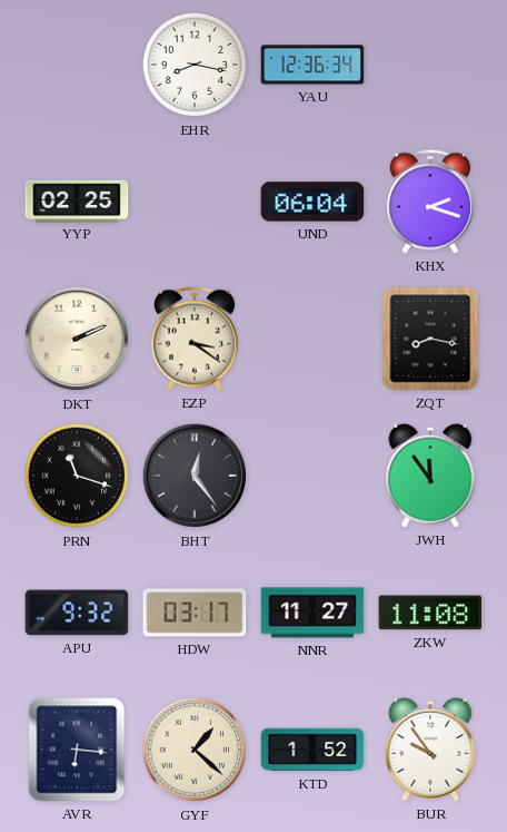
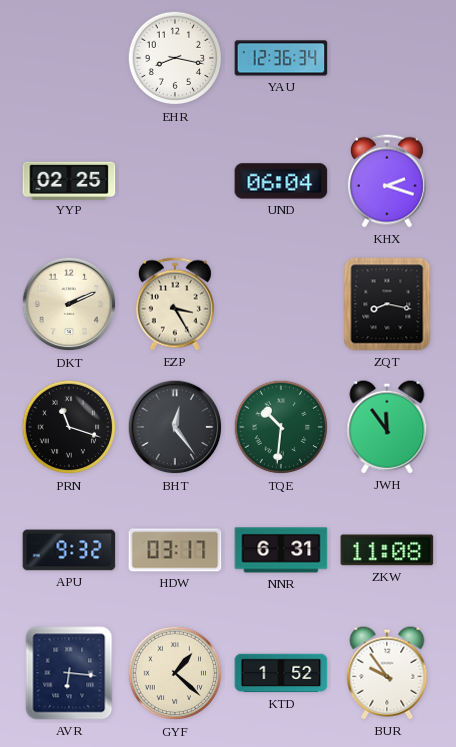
EZP: 3:21 -> 3:25
TQE: none -> 10:31
NNR: 11:27 -> 6:31
